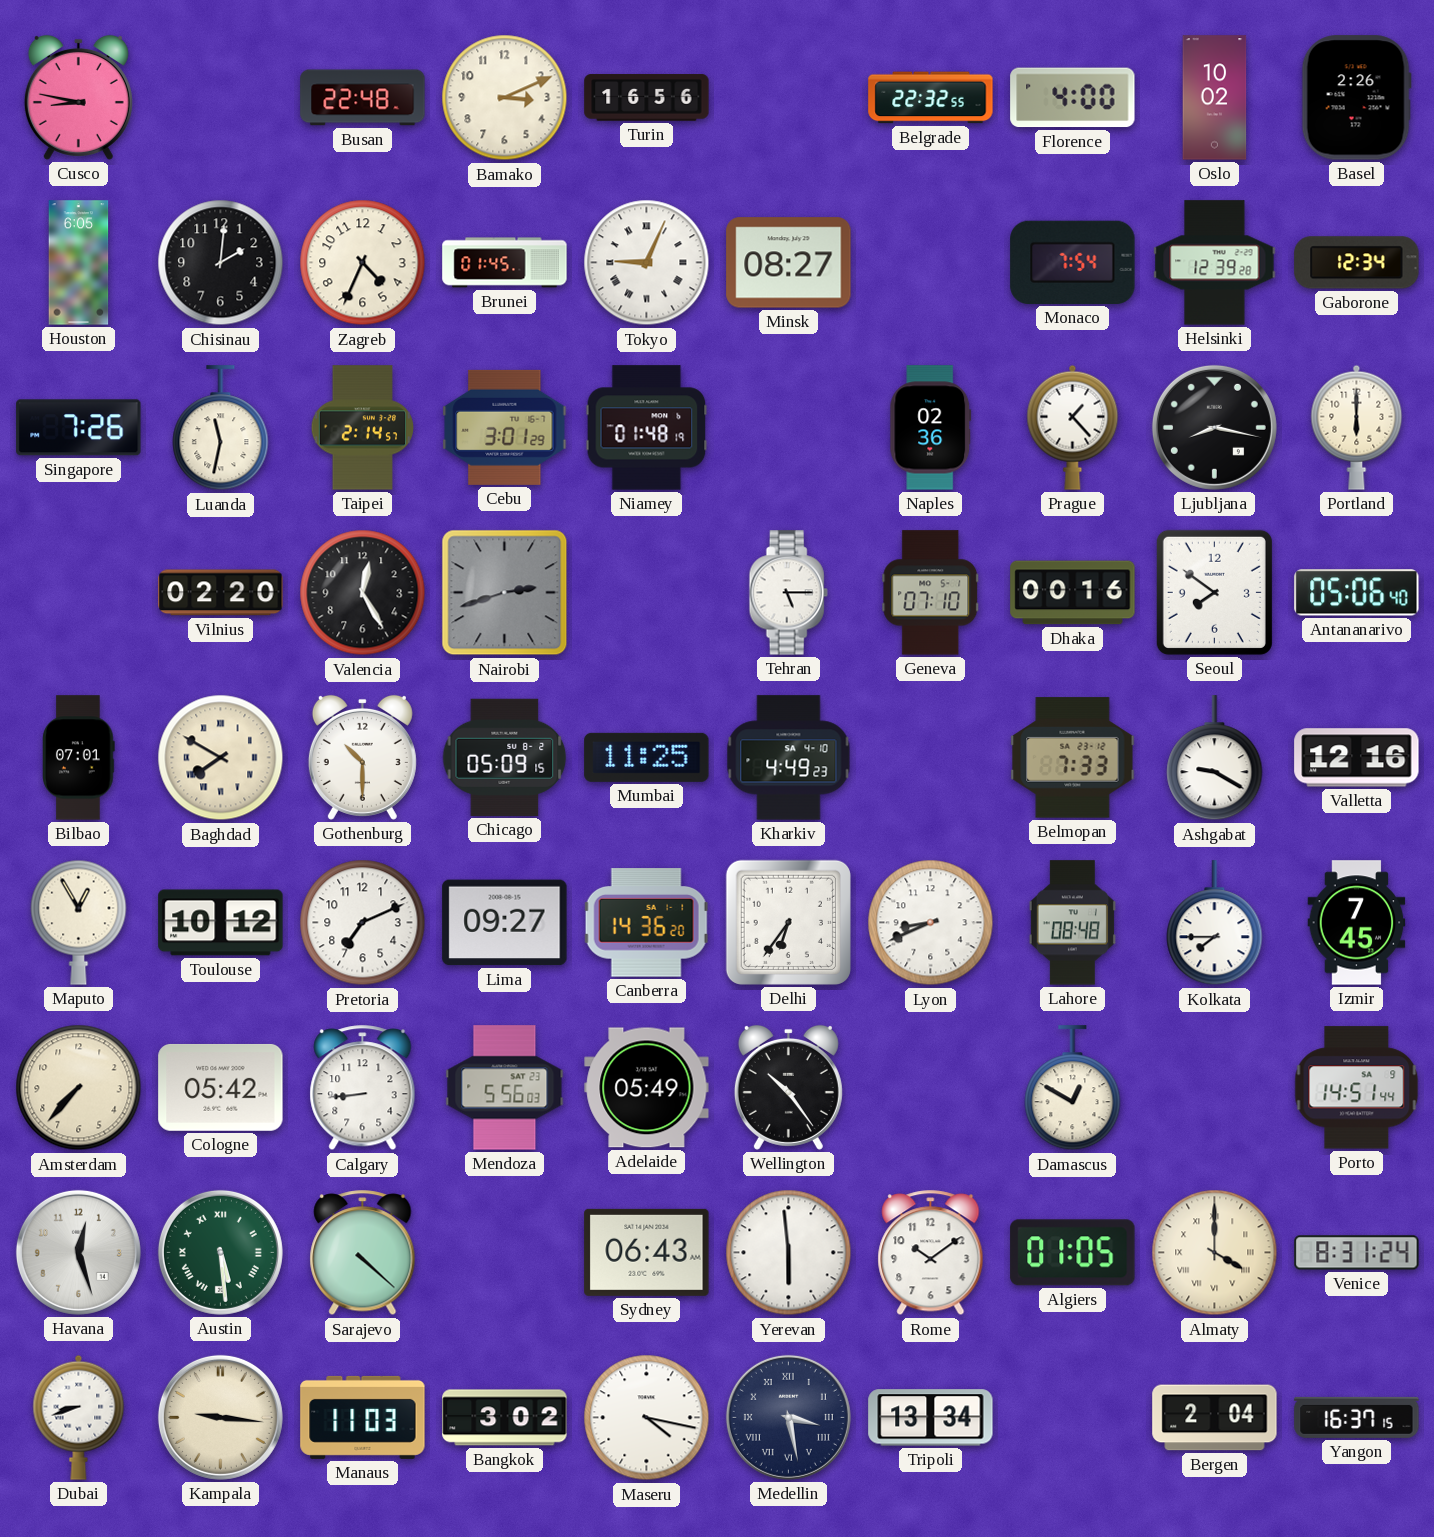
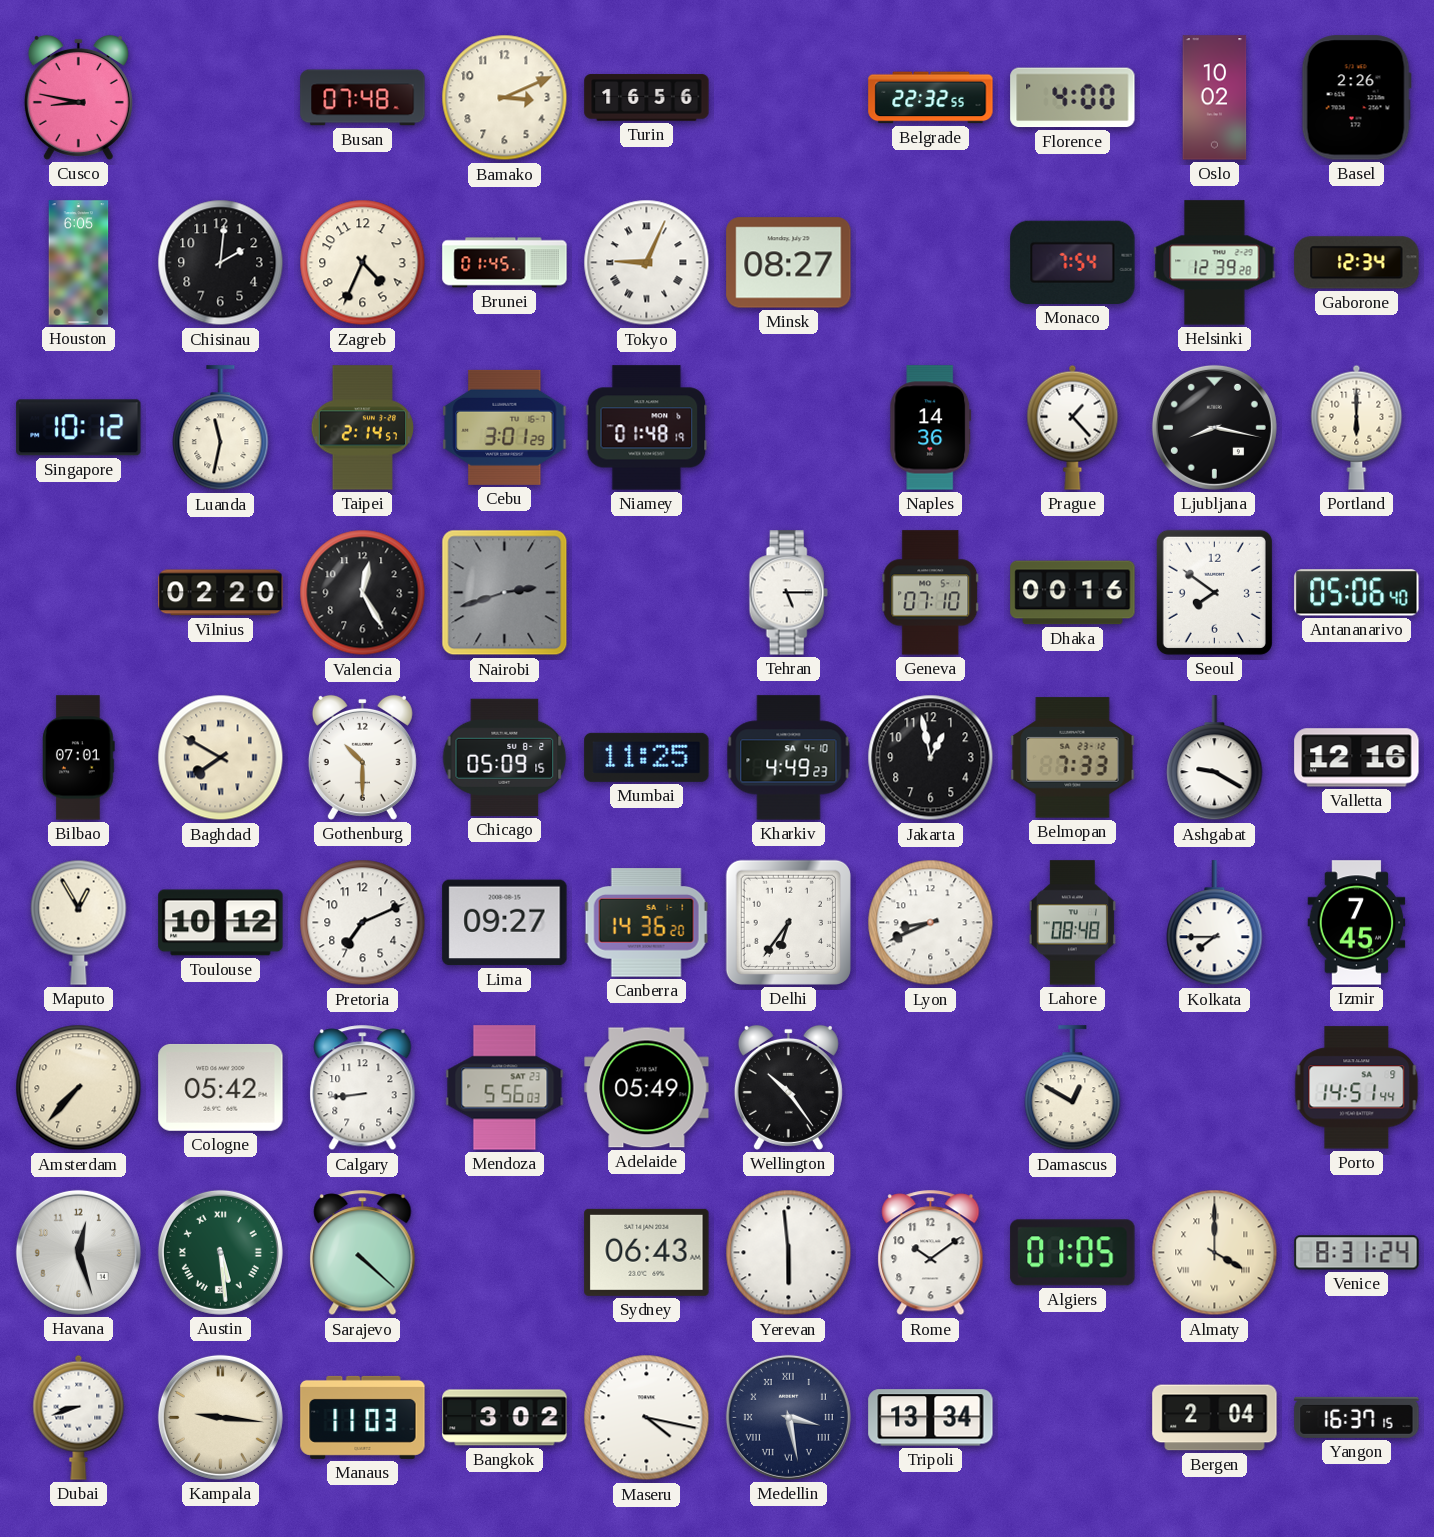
Busan: 22:48 -> 07:48
Singapore: 7:26 -> 10:12
Naples: 02:36 -> 14:36
Jakarta: none -> 12:58
